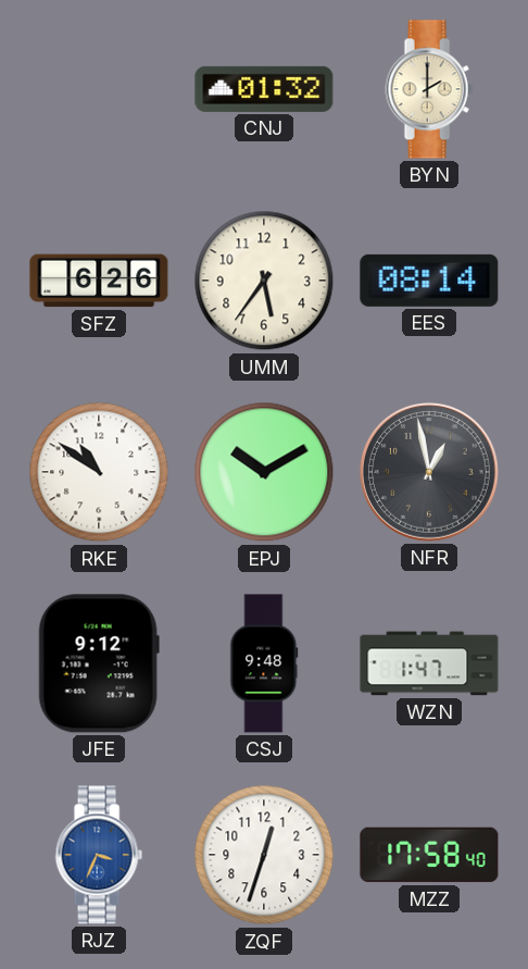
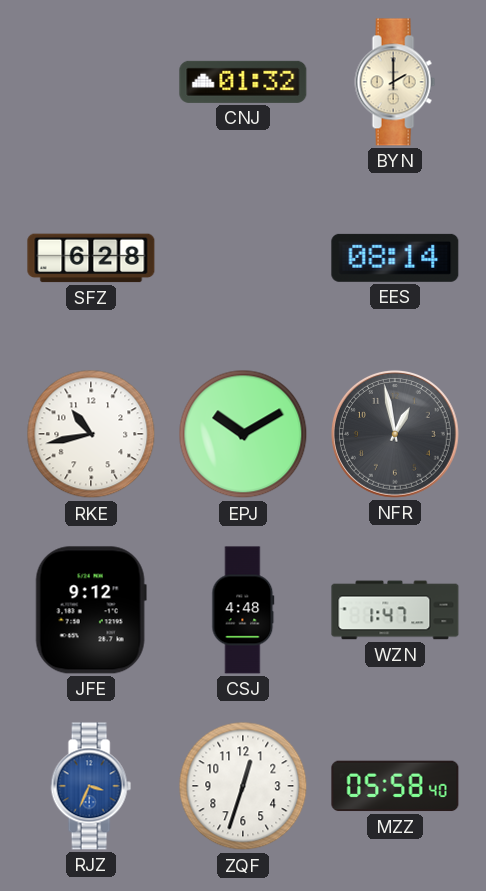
SFZ: 6:26 -> 6:28
UMM: 5:36 -> none
RKE: 10:51 -> 10:43
CSJ: 9:48 -> 4:48
MZZ: 17:58 -> 05:58
